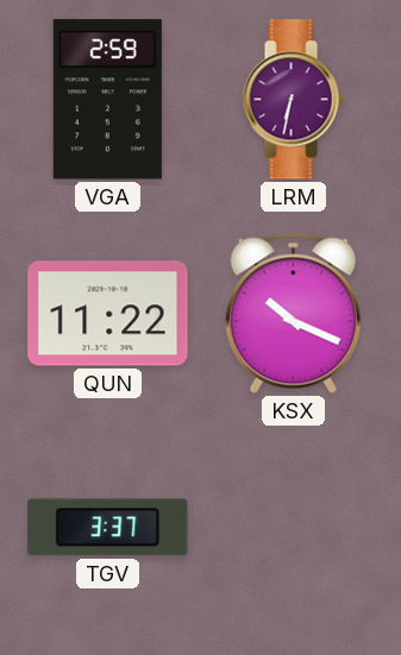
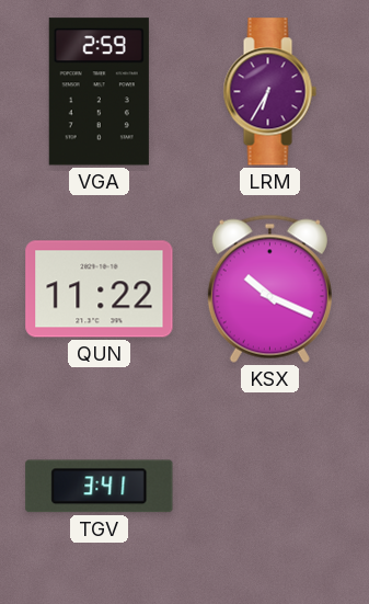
LRM: 6:32 -> 6:35
TGV: 3:37 -> 3:41
